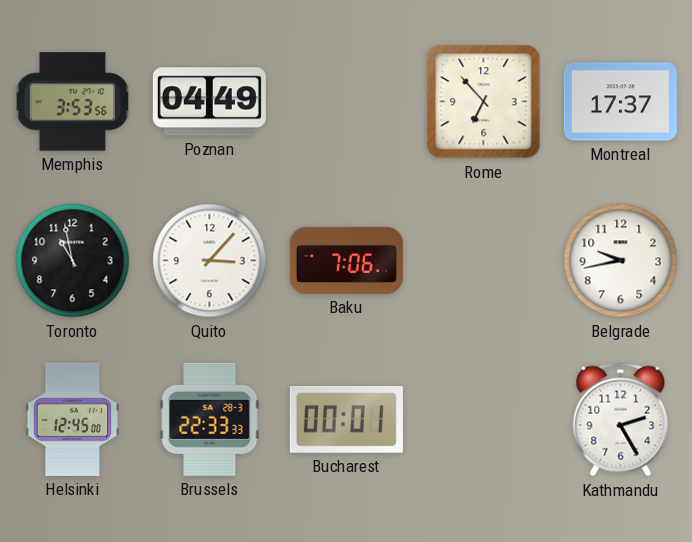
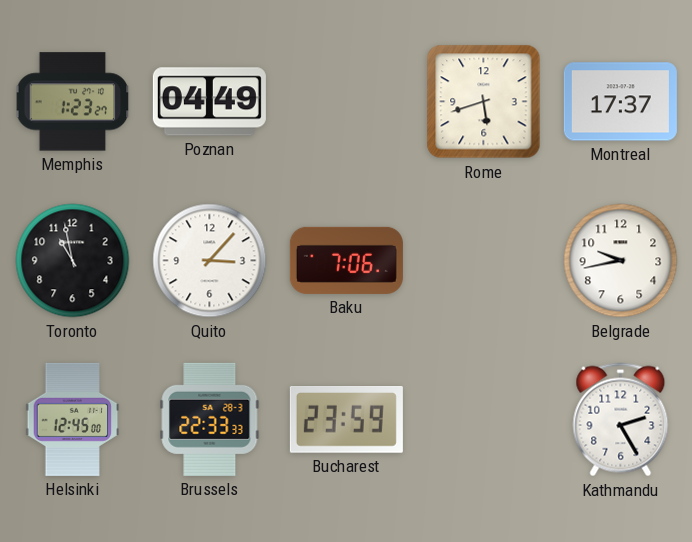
Memphis: 3:53 -> 1:23
Rome: 6:53 -> 5:42
Bucharest: 00:01 -> 23:59
